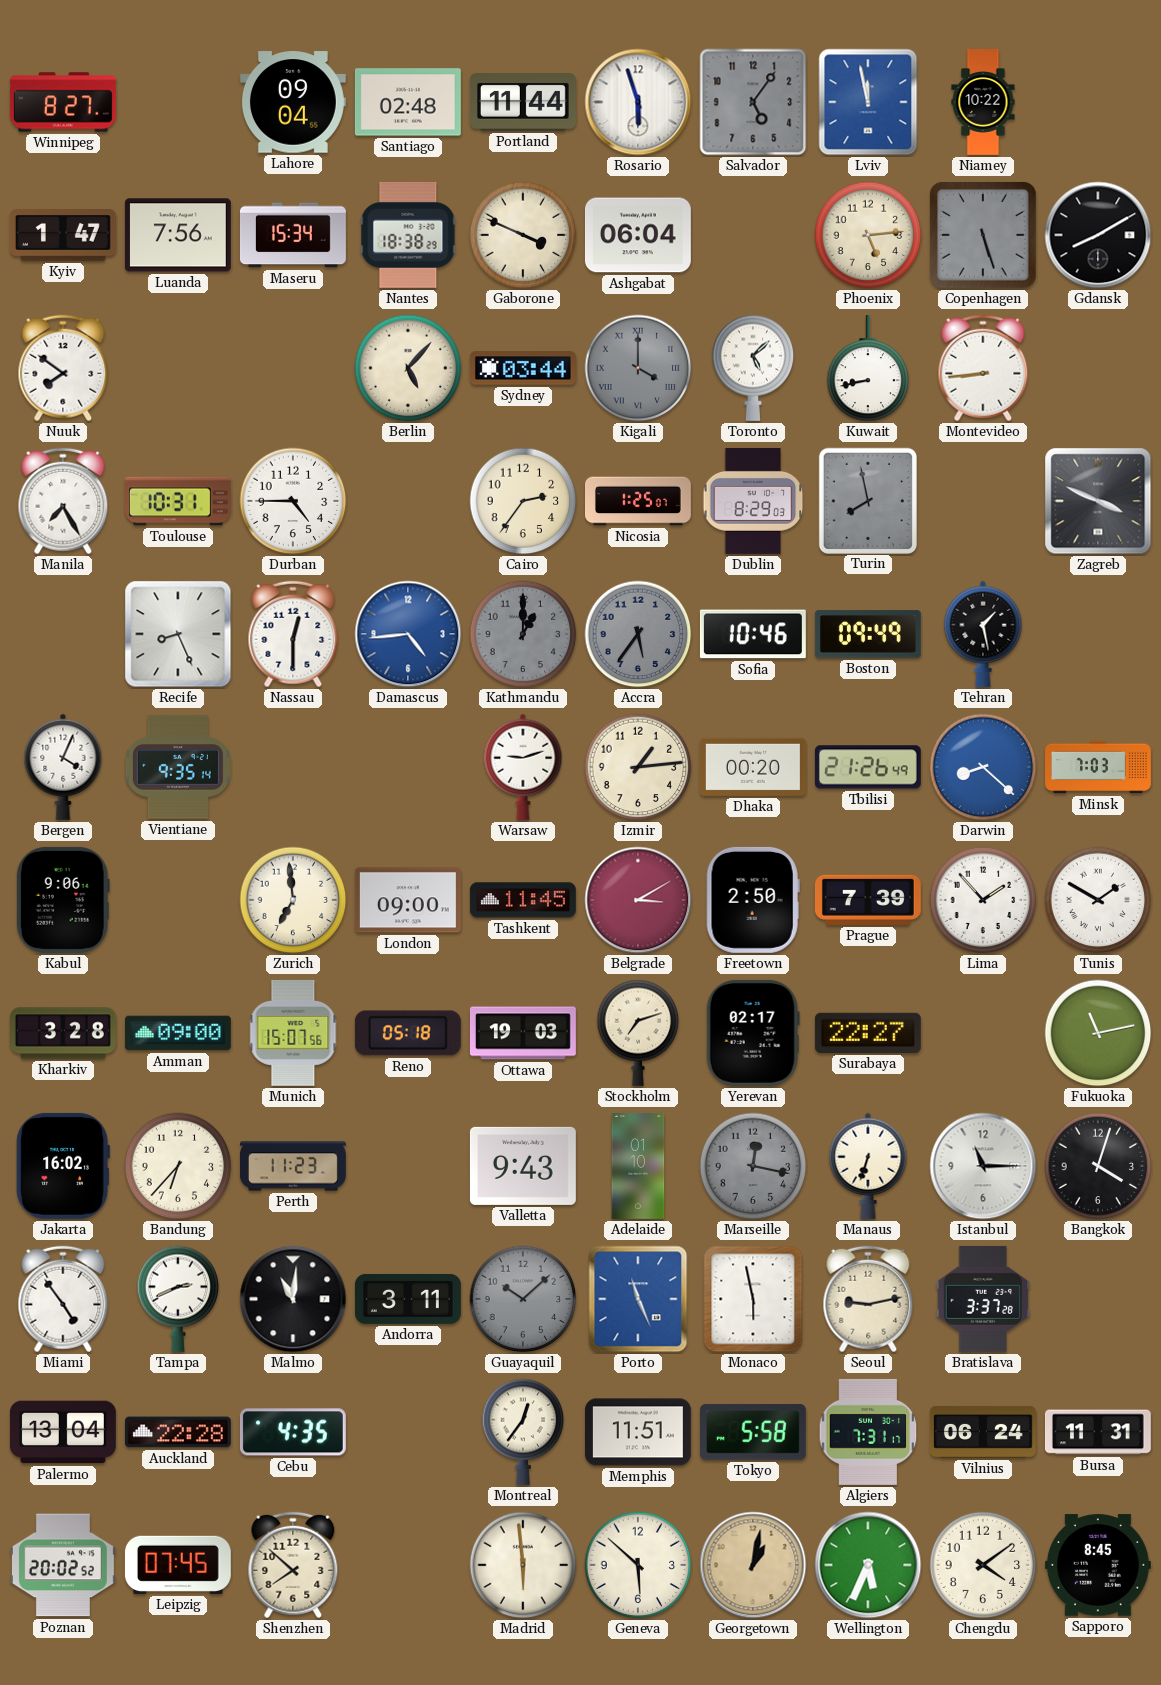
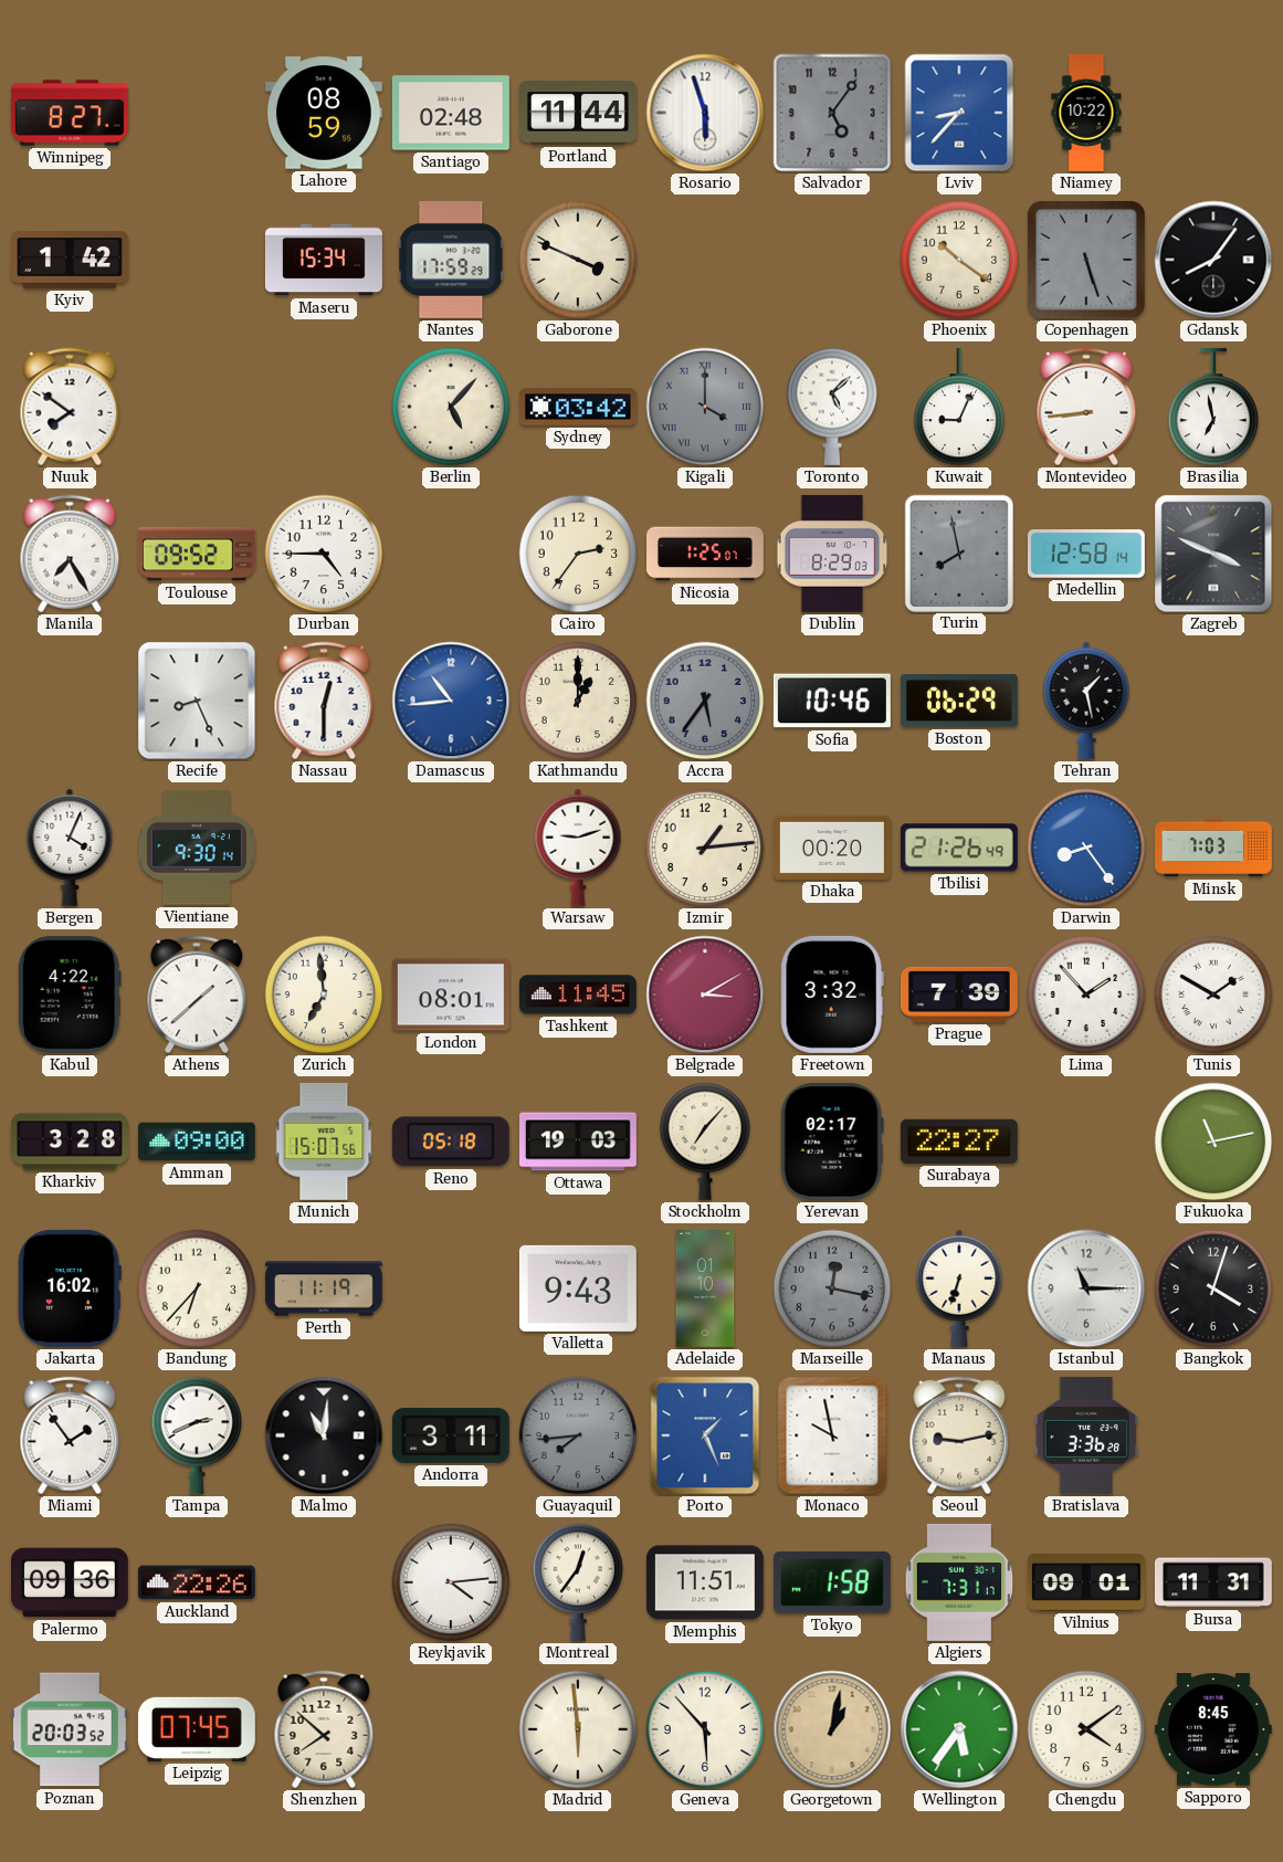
Lahore: 09:04 -> 08:59
Lviv: 11:58 -> 8:37
Kyiv: 1:47 -> 1:42
Luanda: 7:56 -> none
Nantes: 18:38 -> 17:59
Ashgabat: 06:04 -> none
Phoenix: 5:14 -> 10:21
Gdansk: 8:10 -> 8:06
Sydney: 03:44 -> 03:42
Kuwait: 8:43 -> 9:04
Brasilia: none -> 6:58
Toulouse: 10:31 -> 09:52
Medellin: none -> 12:58
Damascus: 4:44 -> 10:44
Kathmandu dial: grey -> cream
Boston: 09:49 -> 06:29
Vientiane: 9:35 -> 9:30
Darwin: 8:22 -> 8:24
Kabul: 9:06 -> 4:22
Athens: none -> 1:38
London: 09:00 -> 08:01
Freetown: 2:50 -> 3:32
Stockholm: 7:12 -> 7:07
Perth: 11:23 -> 11:19
Miami: 4:54 -> 1:54
Guayaquil: 10:08 -> 7:44
Porto: 11:26 -> 1:26
Monaco: 5:58 -> 9:58
Bratislava: 3:37 -> 3:36
Palermo: 13:04 -> 09:36
Auckland: 22:28 -> 22:26
Cebu: 4:35 -> none
Reykjavik: none -> 4:14
Tokyo: 5:58 -> 1:58
Vilnius: 06:24 -> 09:01
Poznan: 20:02 -> 20:03
Geneva: 5:52 -> 5:53
Wellington: 5:34 -> 5:36
